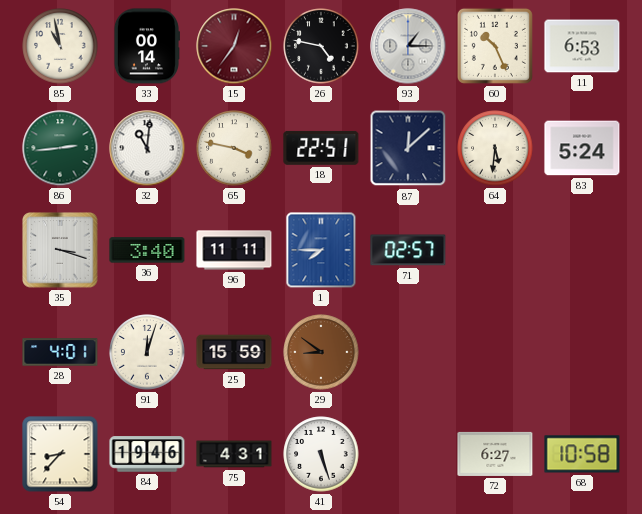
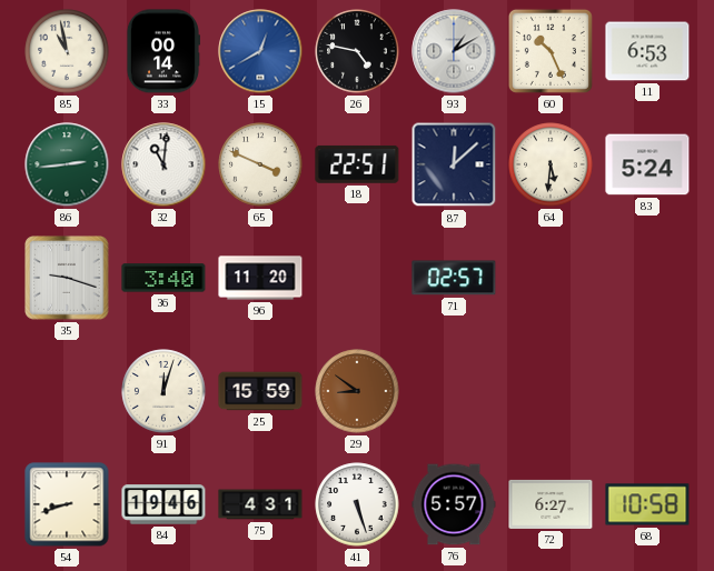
15: 12:36 -> 12:40
15 dial: burgundy -> blue
93: 1:15 -> 1:10
65: 3:47 -> 3:49
35: 3:18 -> 9:18
96: 11:11 -> 11:20
1: 7:45 -> none
28: 4:01 -> none
54: 8:37 -> 8:42
76: none -> 5:57
